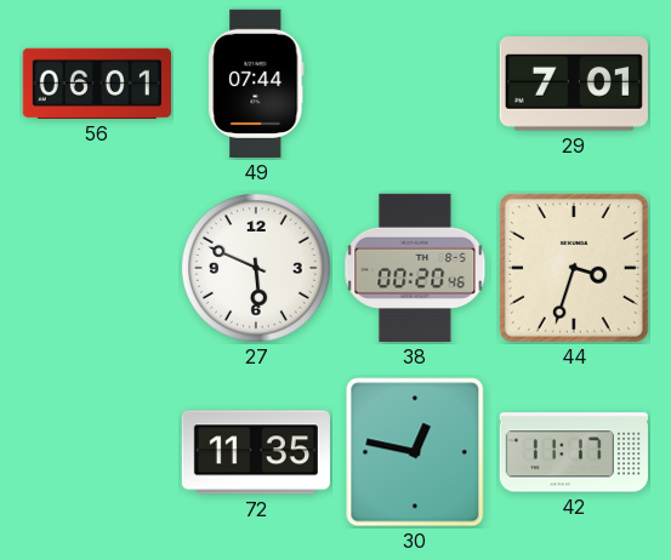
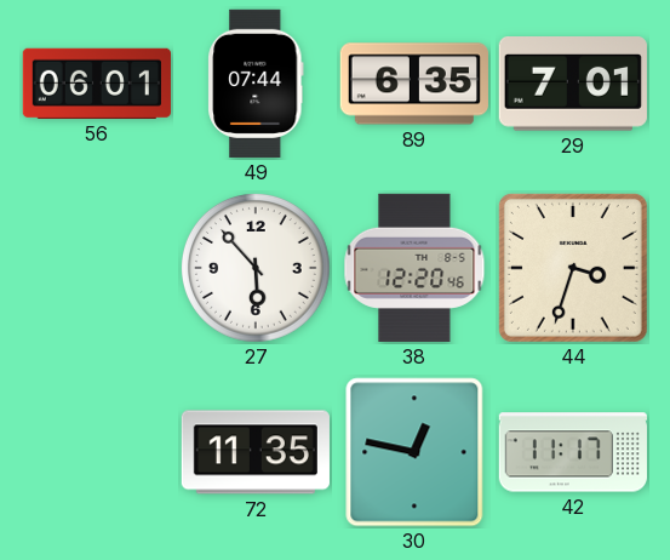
89: none -> 6:35
27: 5:49 -> 5:53
38: 00:20 -> 12:20
